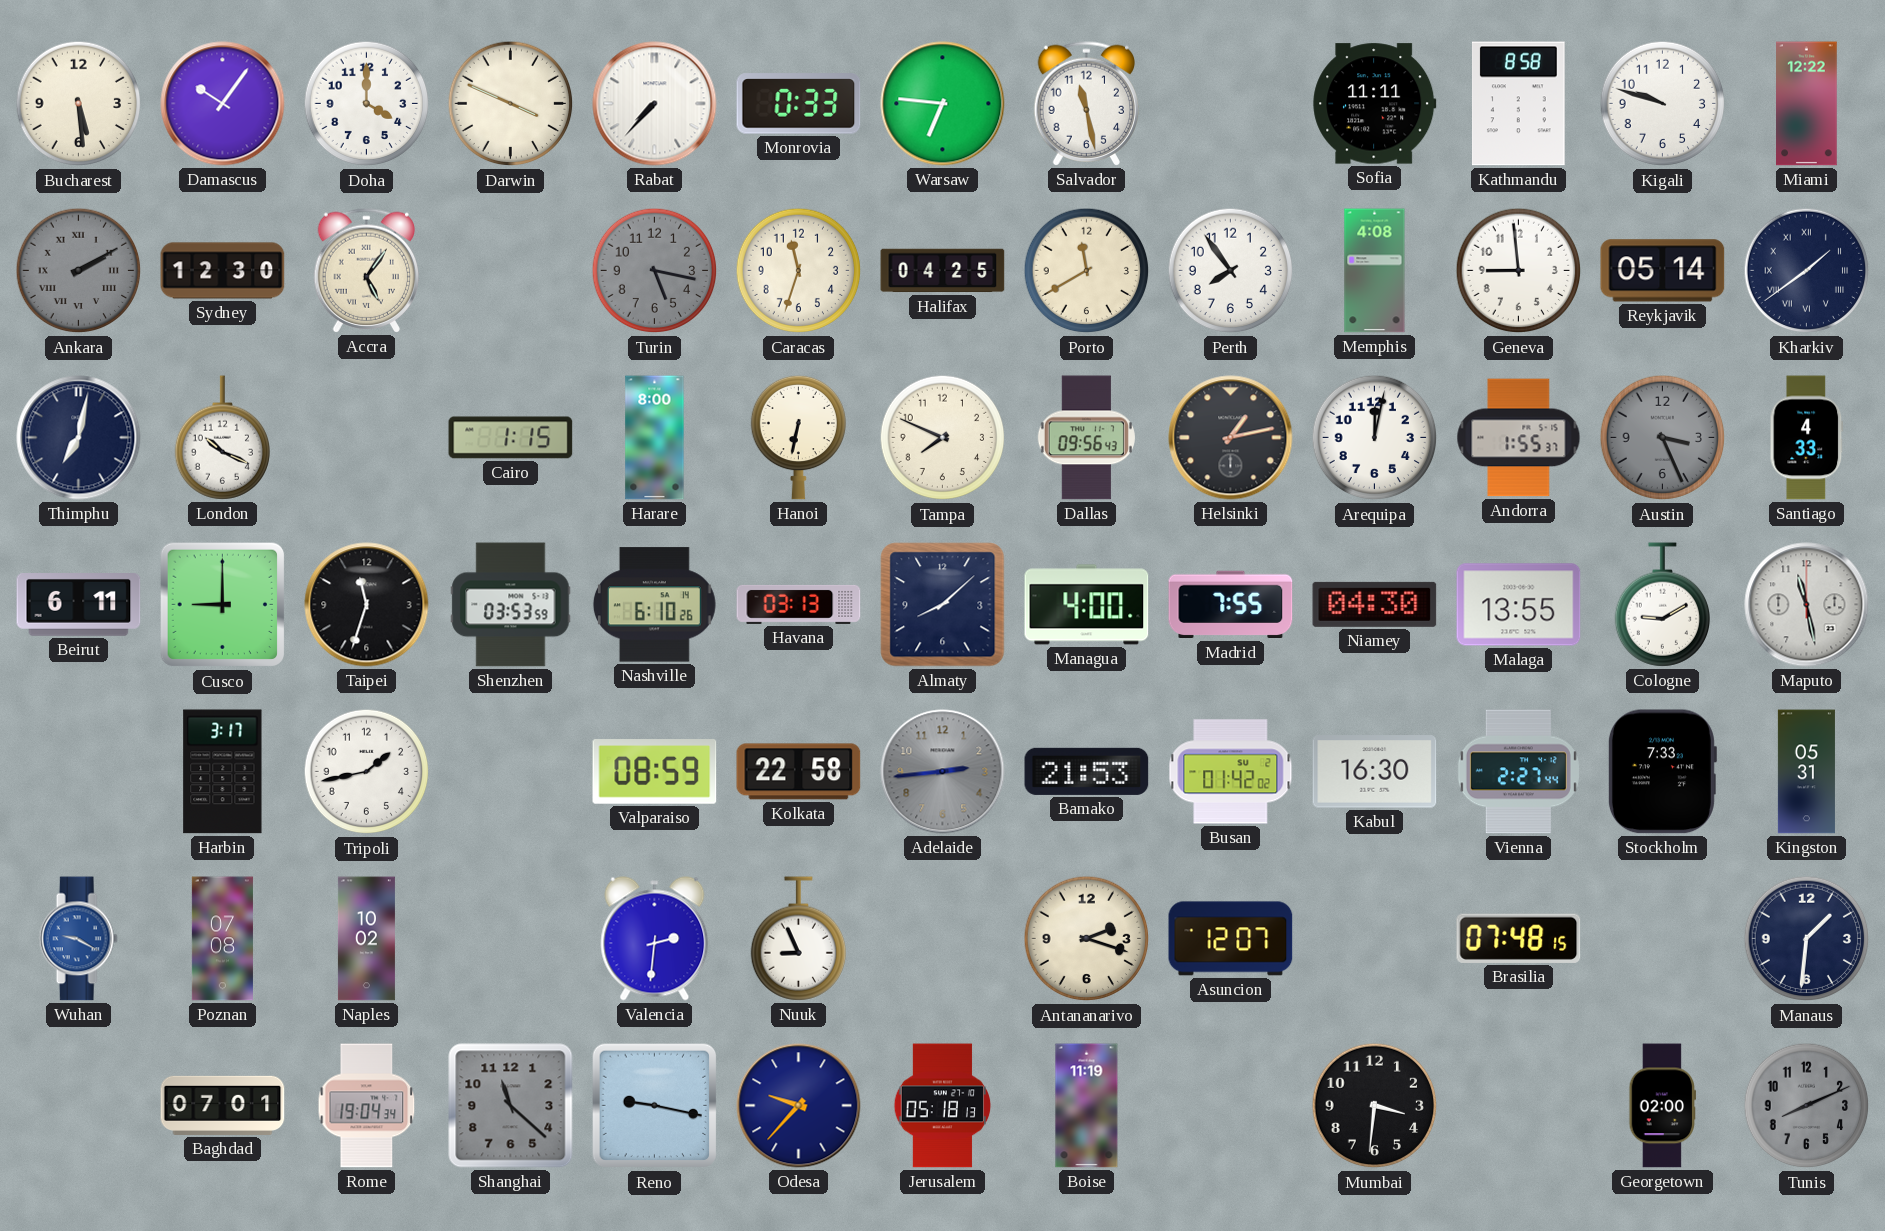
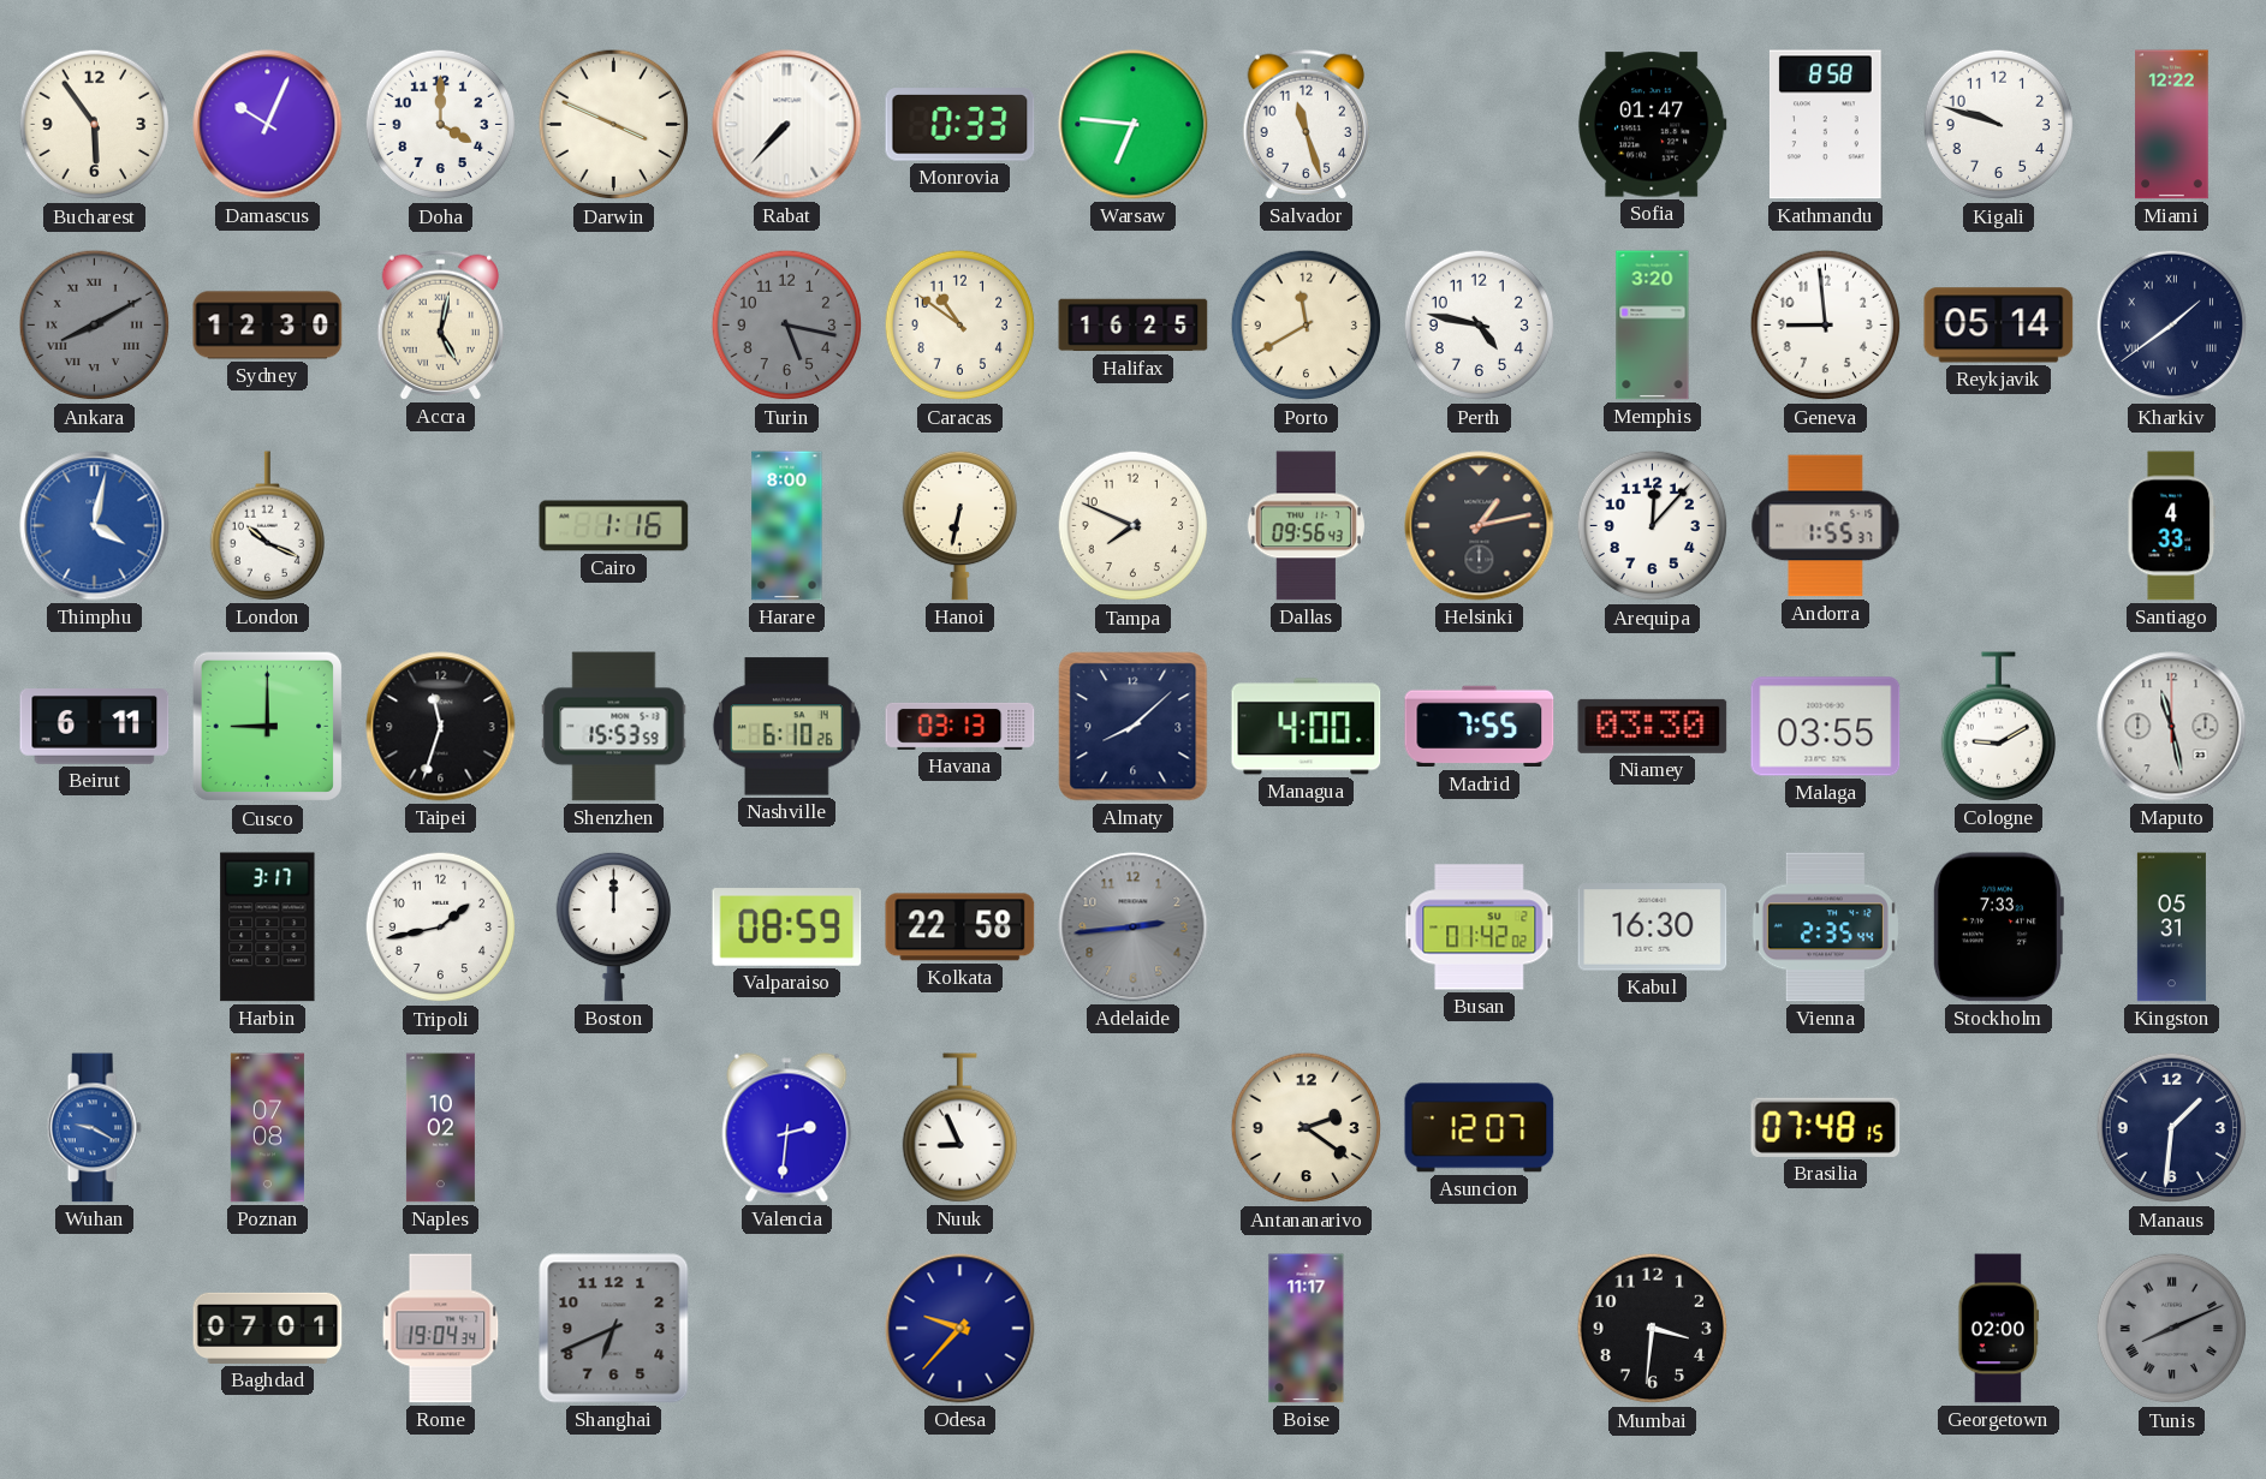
Bucharest: 5:29 -> 5:54
Damascus: 10:06 -> 10:04
Salvador: 11:28 -> 11:27
Sofia: 11:11 -> 01:47
Ankara: 2:10 -> 8:10
Accra: 5:06 -> 5:02
Caracas: 11:33 -> 10:51
Halifax: 04:25 -> 16:25
Perth: 7:54 -> 4:47
Memphis: 4:08 -> 3:20
Thimphu: 7:02 -> 4:02
Thimphu dial: navy -> blue
Cairo: 1:15 -> 1:16
Arequipa: 12:02 -> 12:07
Austin: 3:26 -> none
Shenzhen: 03:53 -> 15:53
Niamey: 04:30 -> 03:30
Malaga: 13:55 -> 03:55
Boston: none -> 12:00
Bamako: 21:53 -> none
Vienna: 2:27 -> 2:35
Antananarivo: 2:18 -> 2:21
Shanghai: 11:22 -> 6:41
Reno: 9:17 -> none
Jerusalem: 05:18 -> none
Boise: 11:19 -> 11:17
Tunis numerals: Arabic -> Roman
